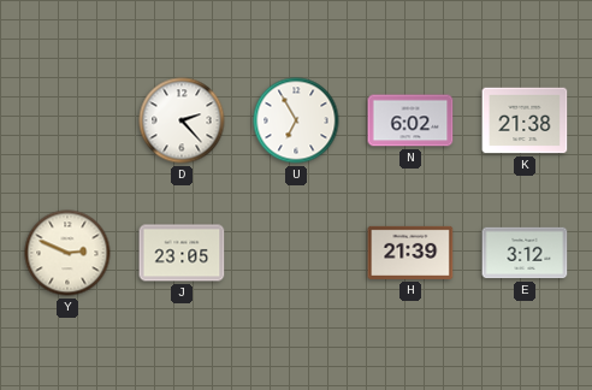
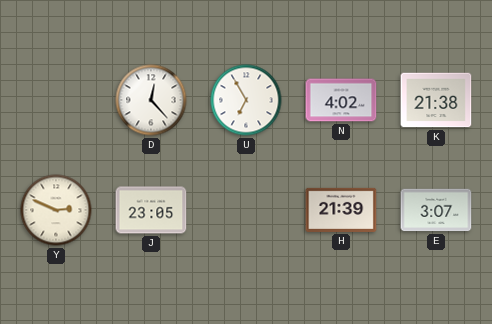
D: 2:23 -> 12:23
N: 6:02 -> 4:02
E: 3:12 -> 3:07
